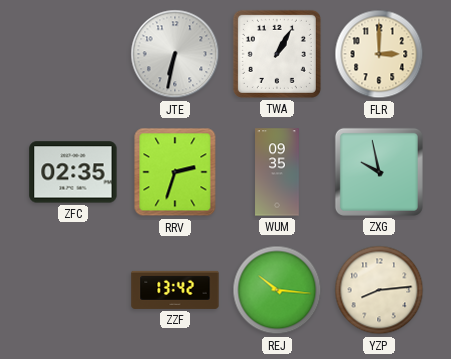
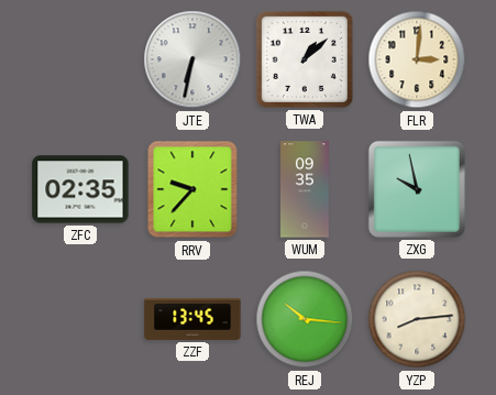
TWA: 1:05 -> 1:08
FLR: 3:00 -> 3:01
RRV: 2:33 -> 9:37
ZZF: 13:42 -> 13:45
